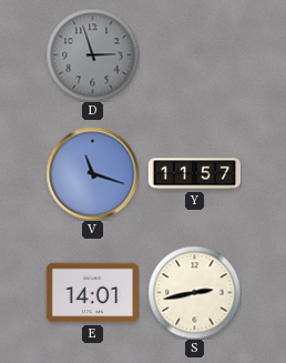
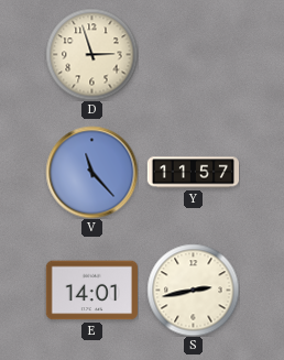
D dial: grey -> cream
V: 11:18 -> 11:23
